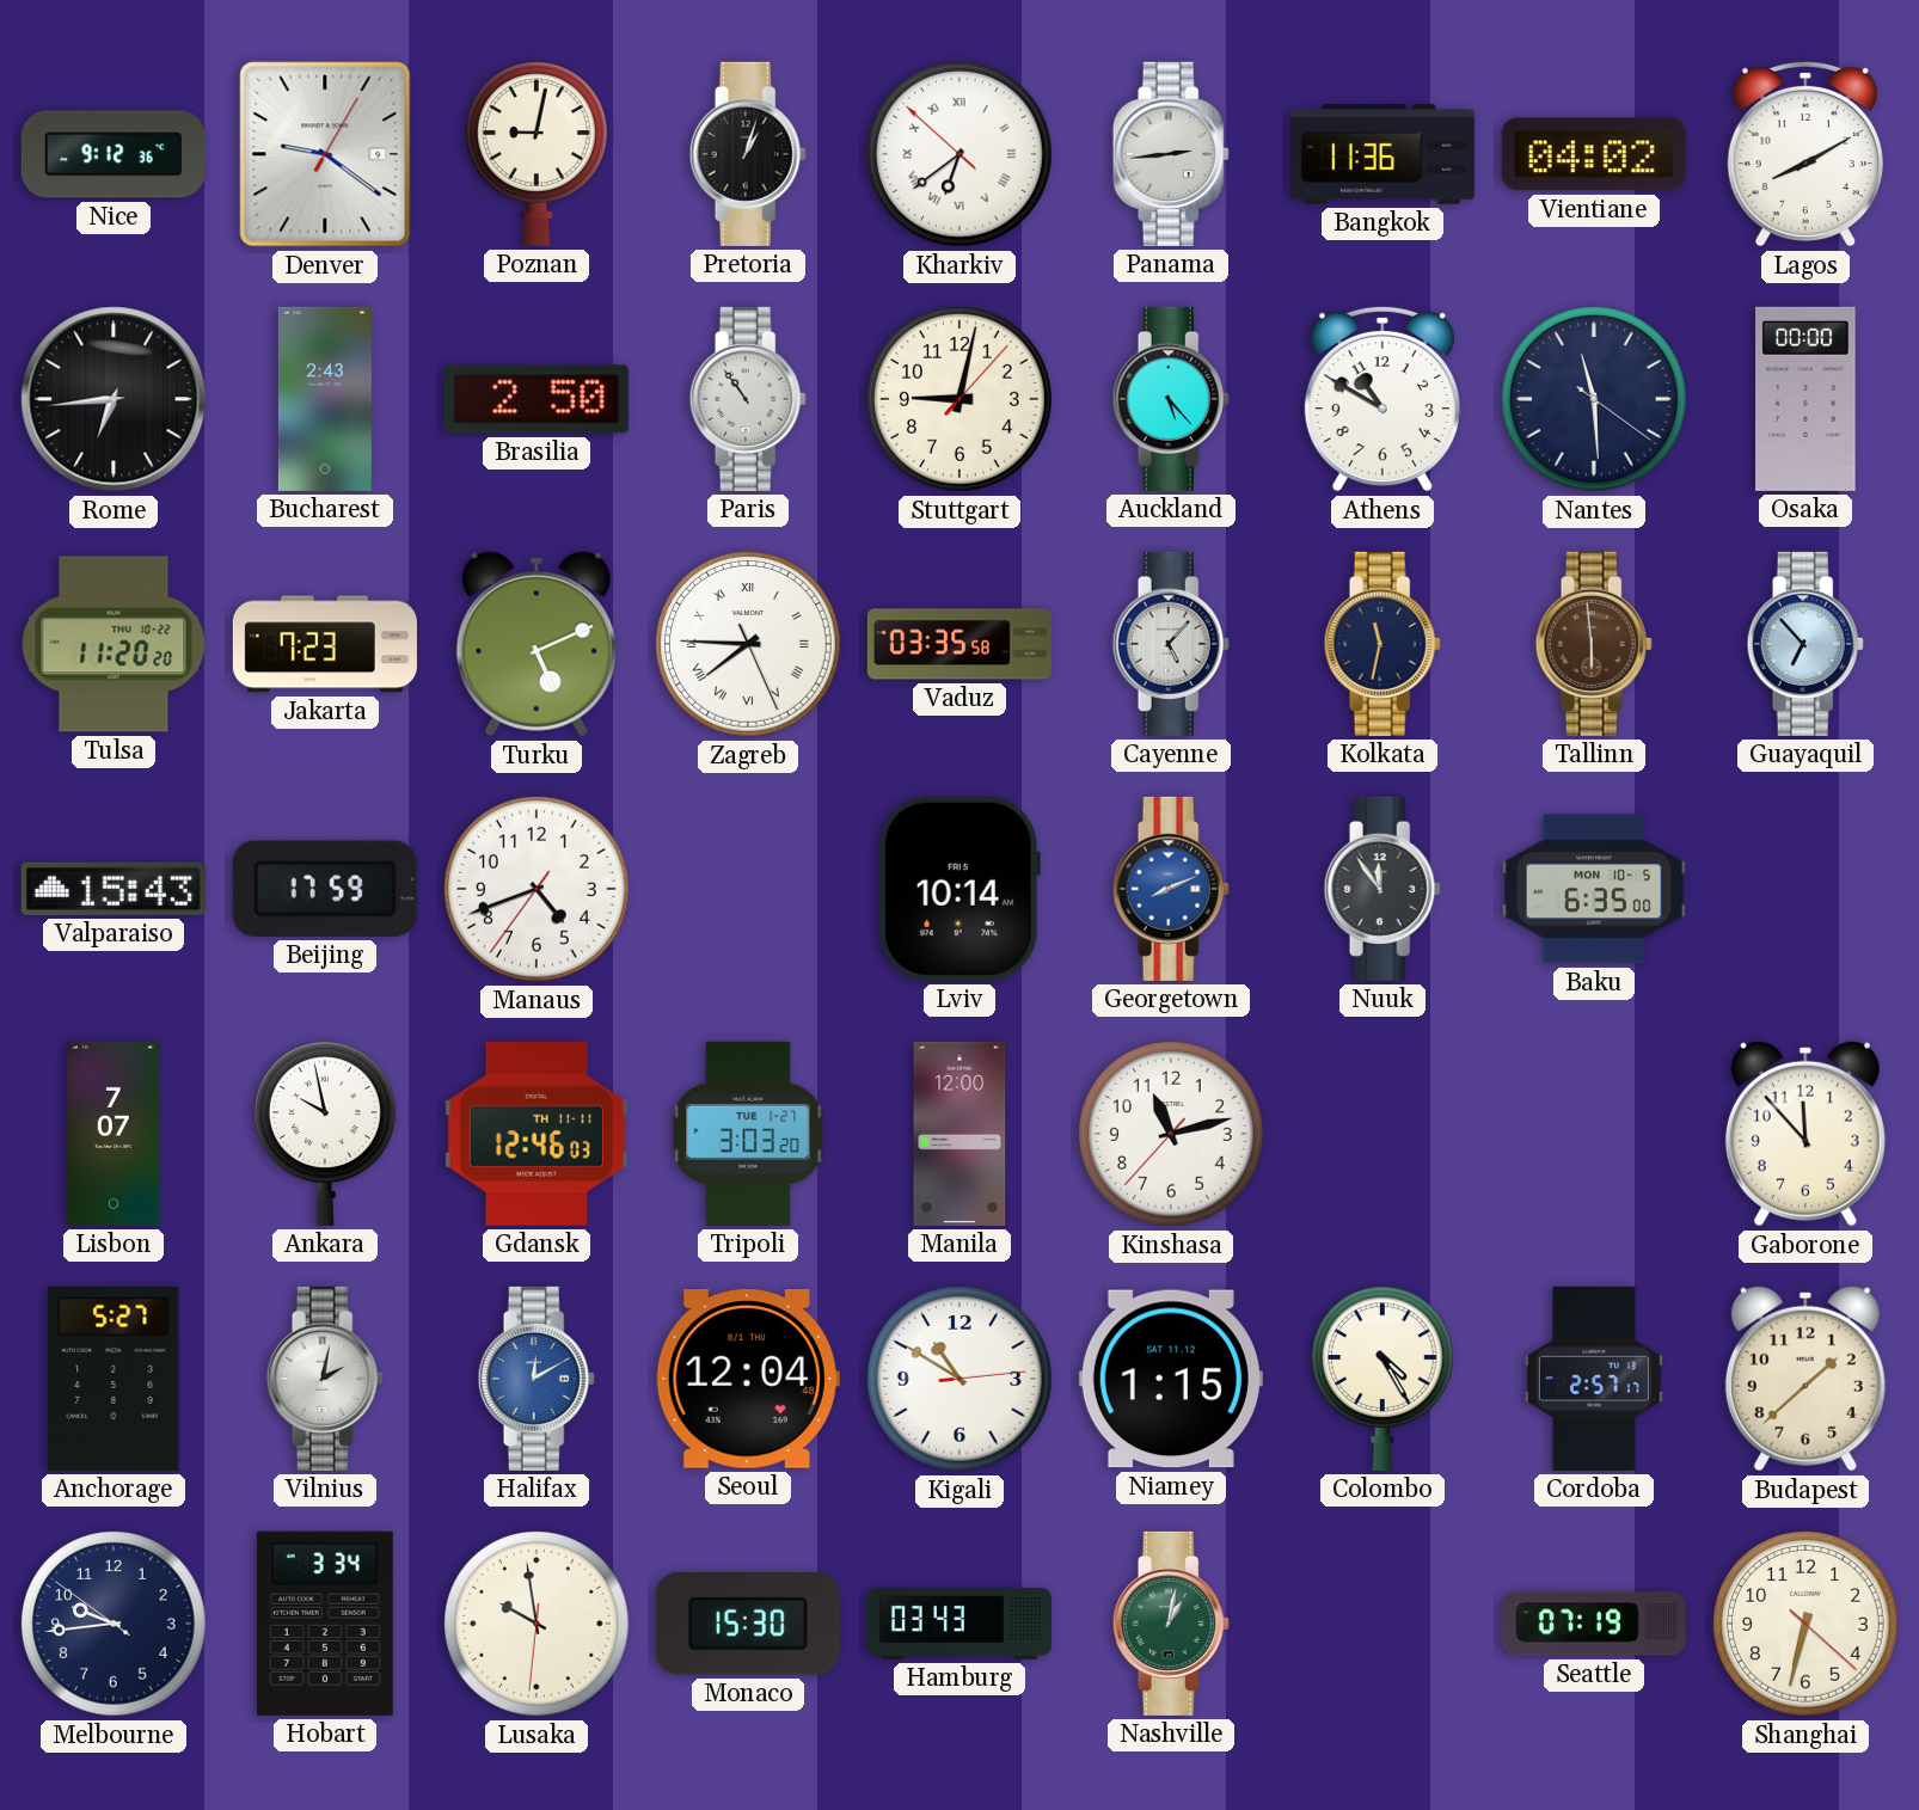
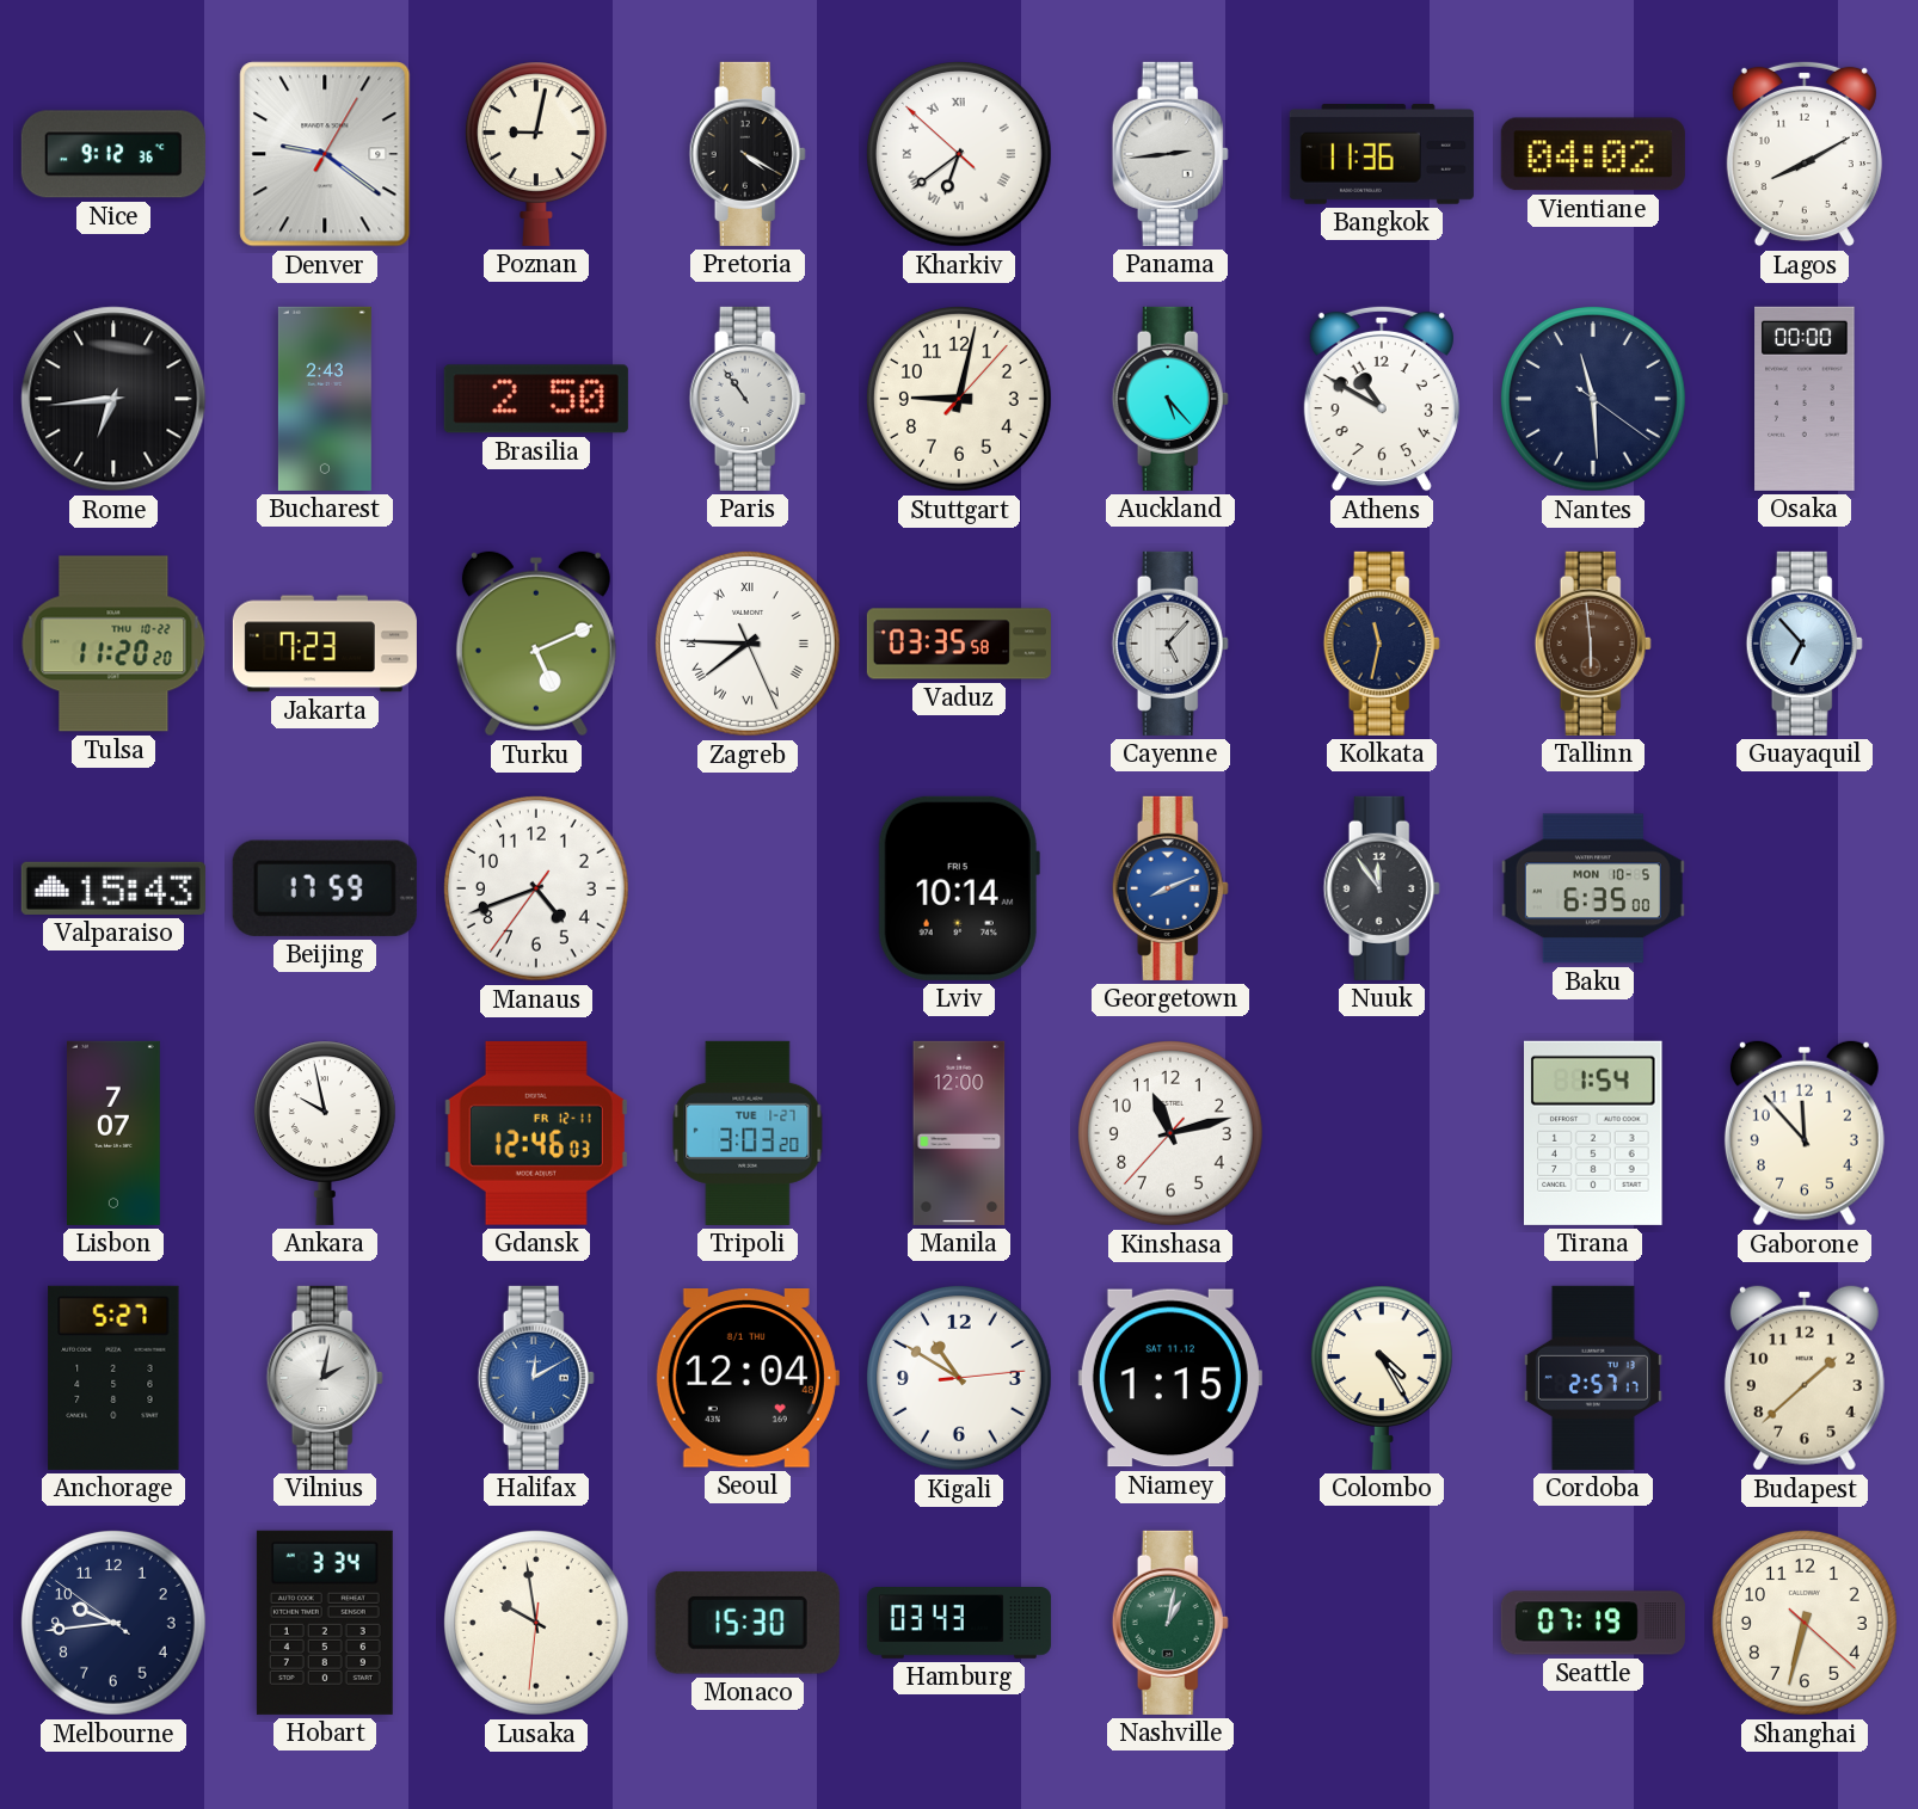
Pretoria: 1:03 -> 4:20
Gdansk date: TH 11-11 -> FR 12-11
Tirana: none -> 1:54
